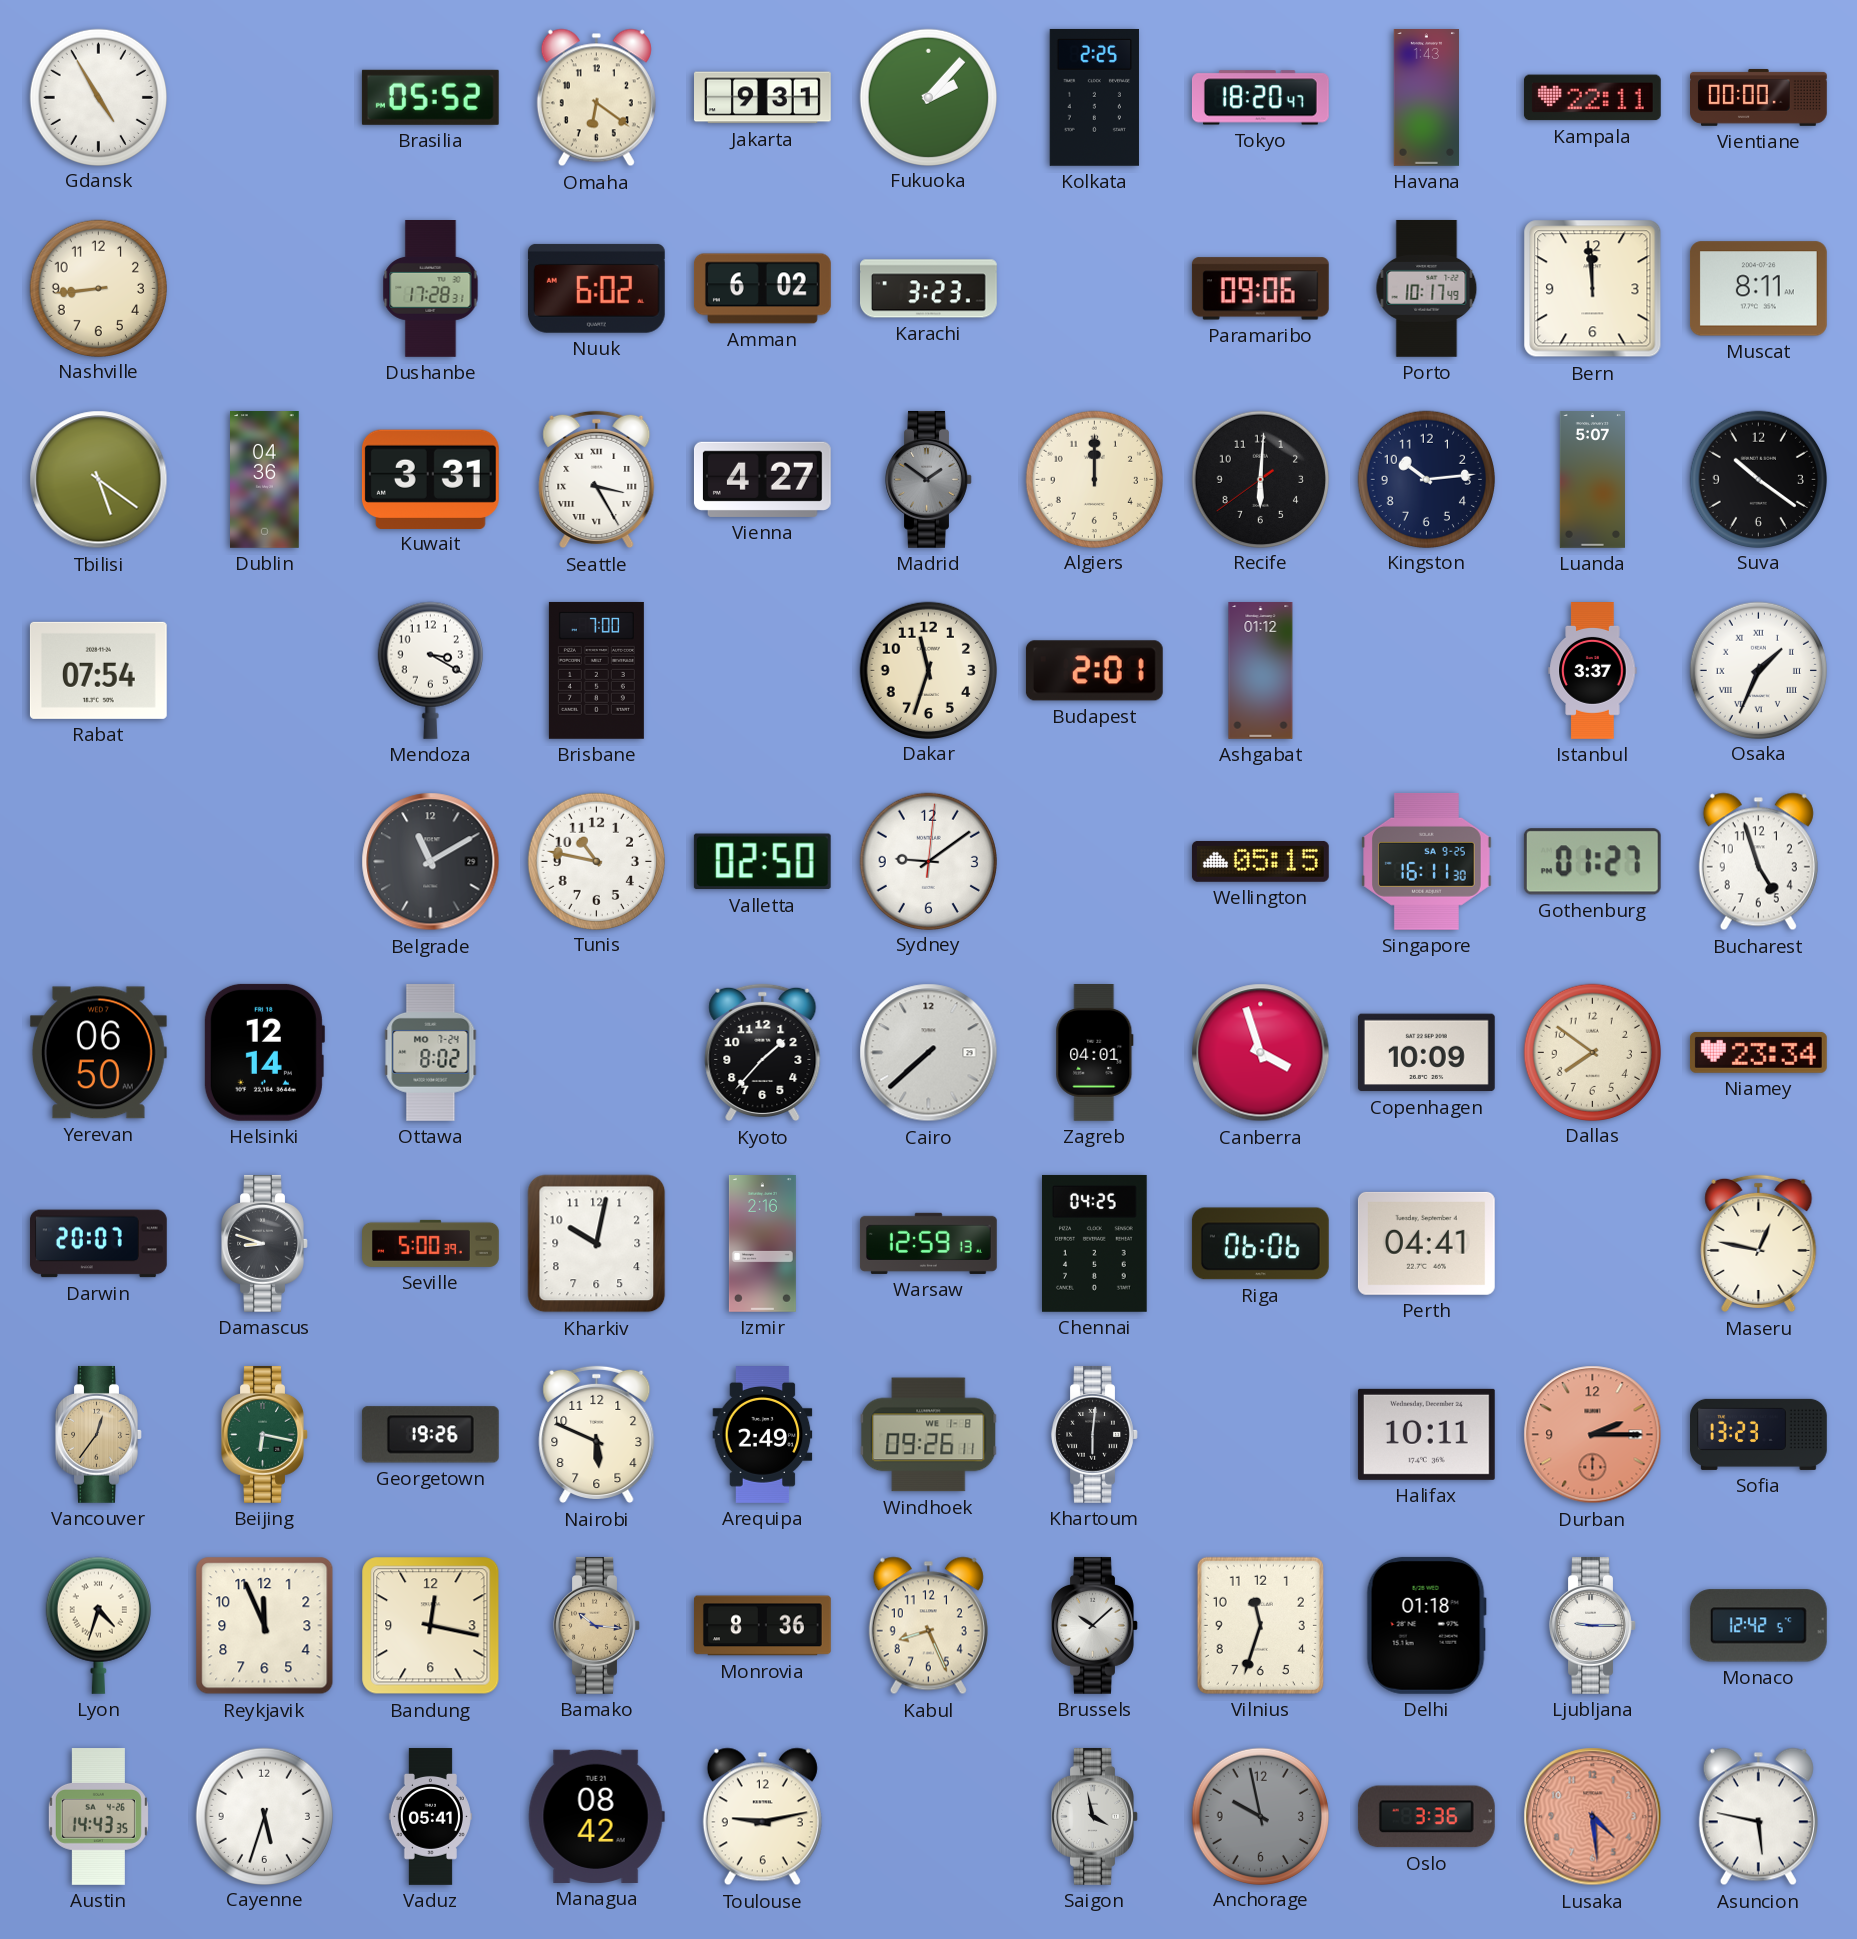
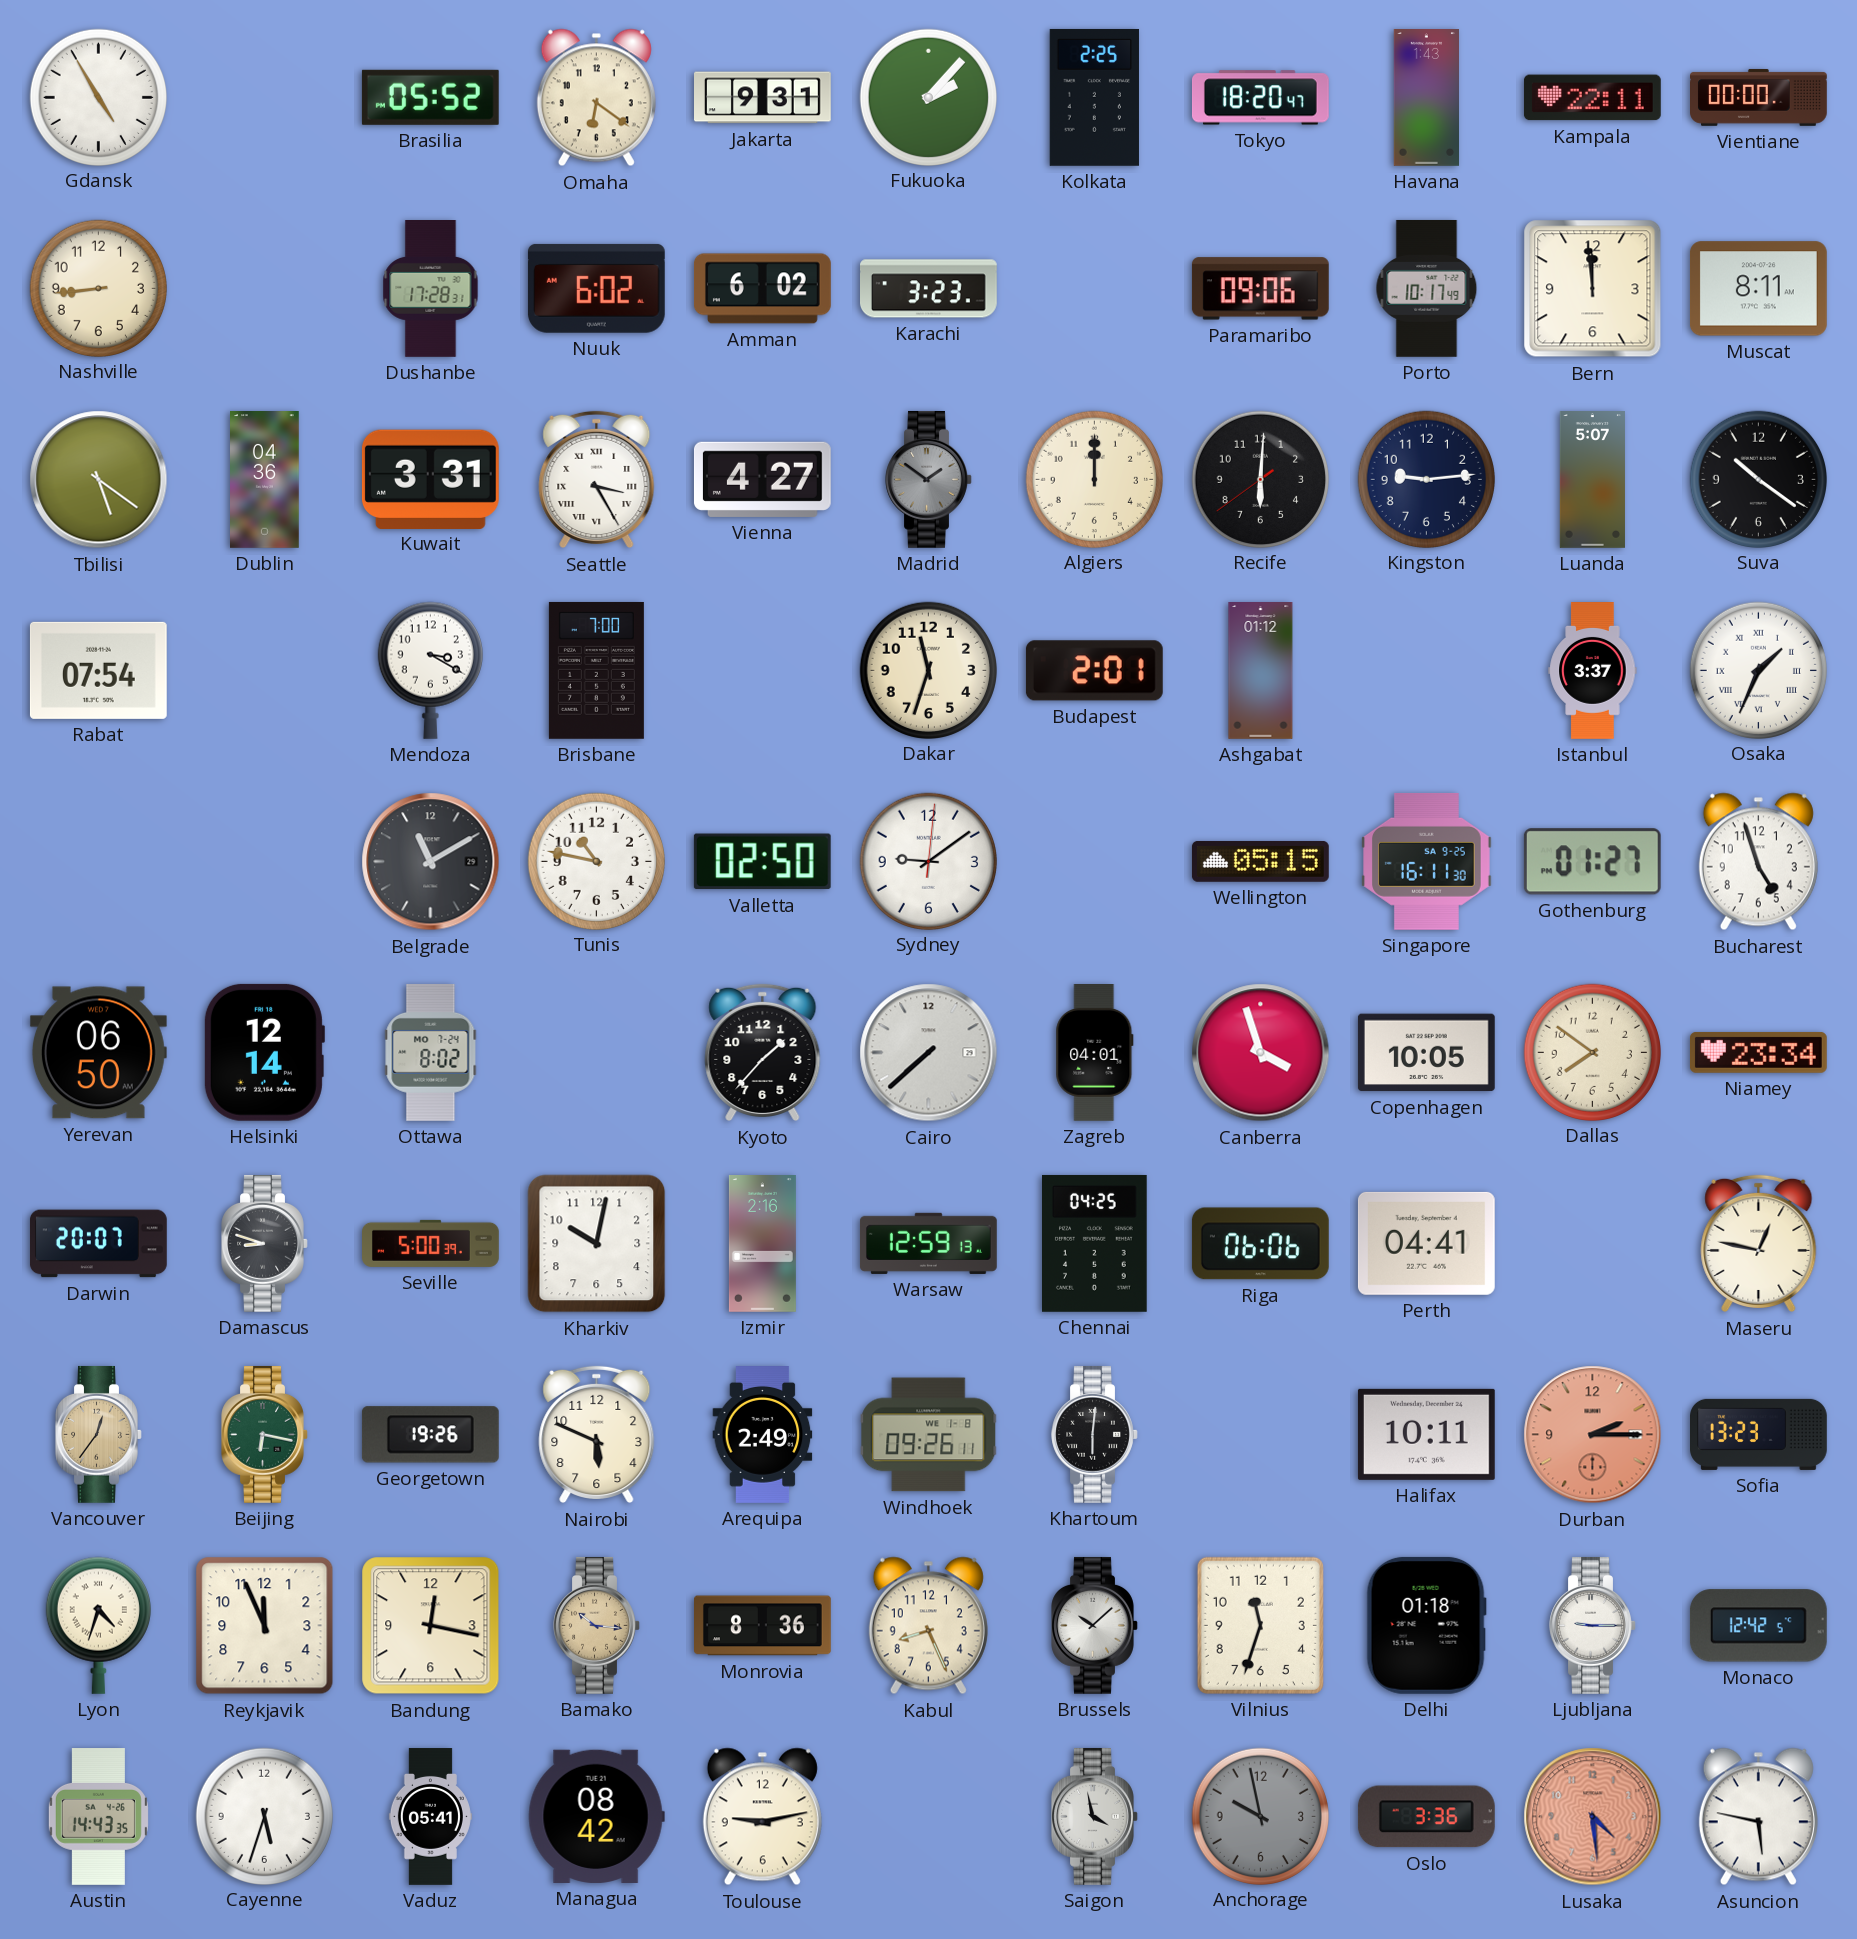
Kingston: 10:14 -> 9:14
Copenhagen: 10:09 -> 10:05
